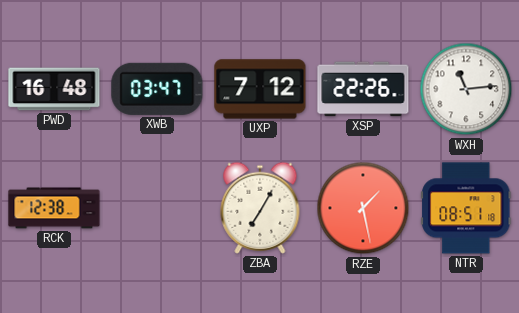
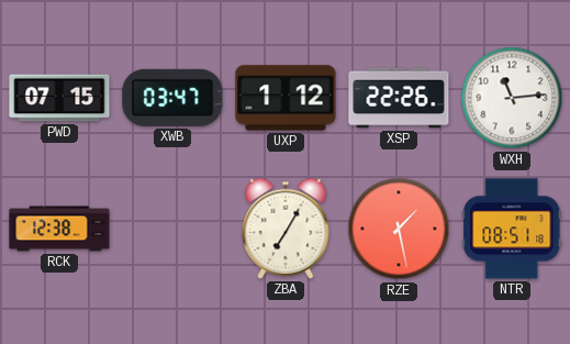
PWD: 16:48 -> 07:15
UXP: 7:12 -> 1:12
